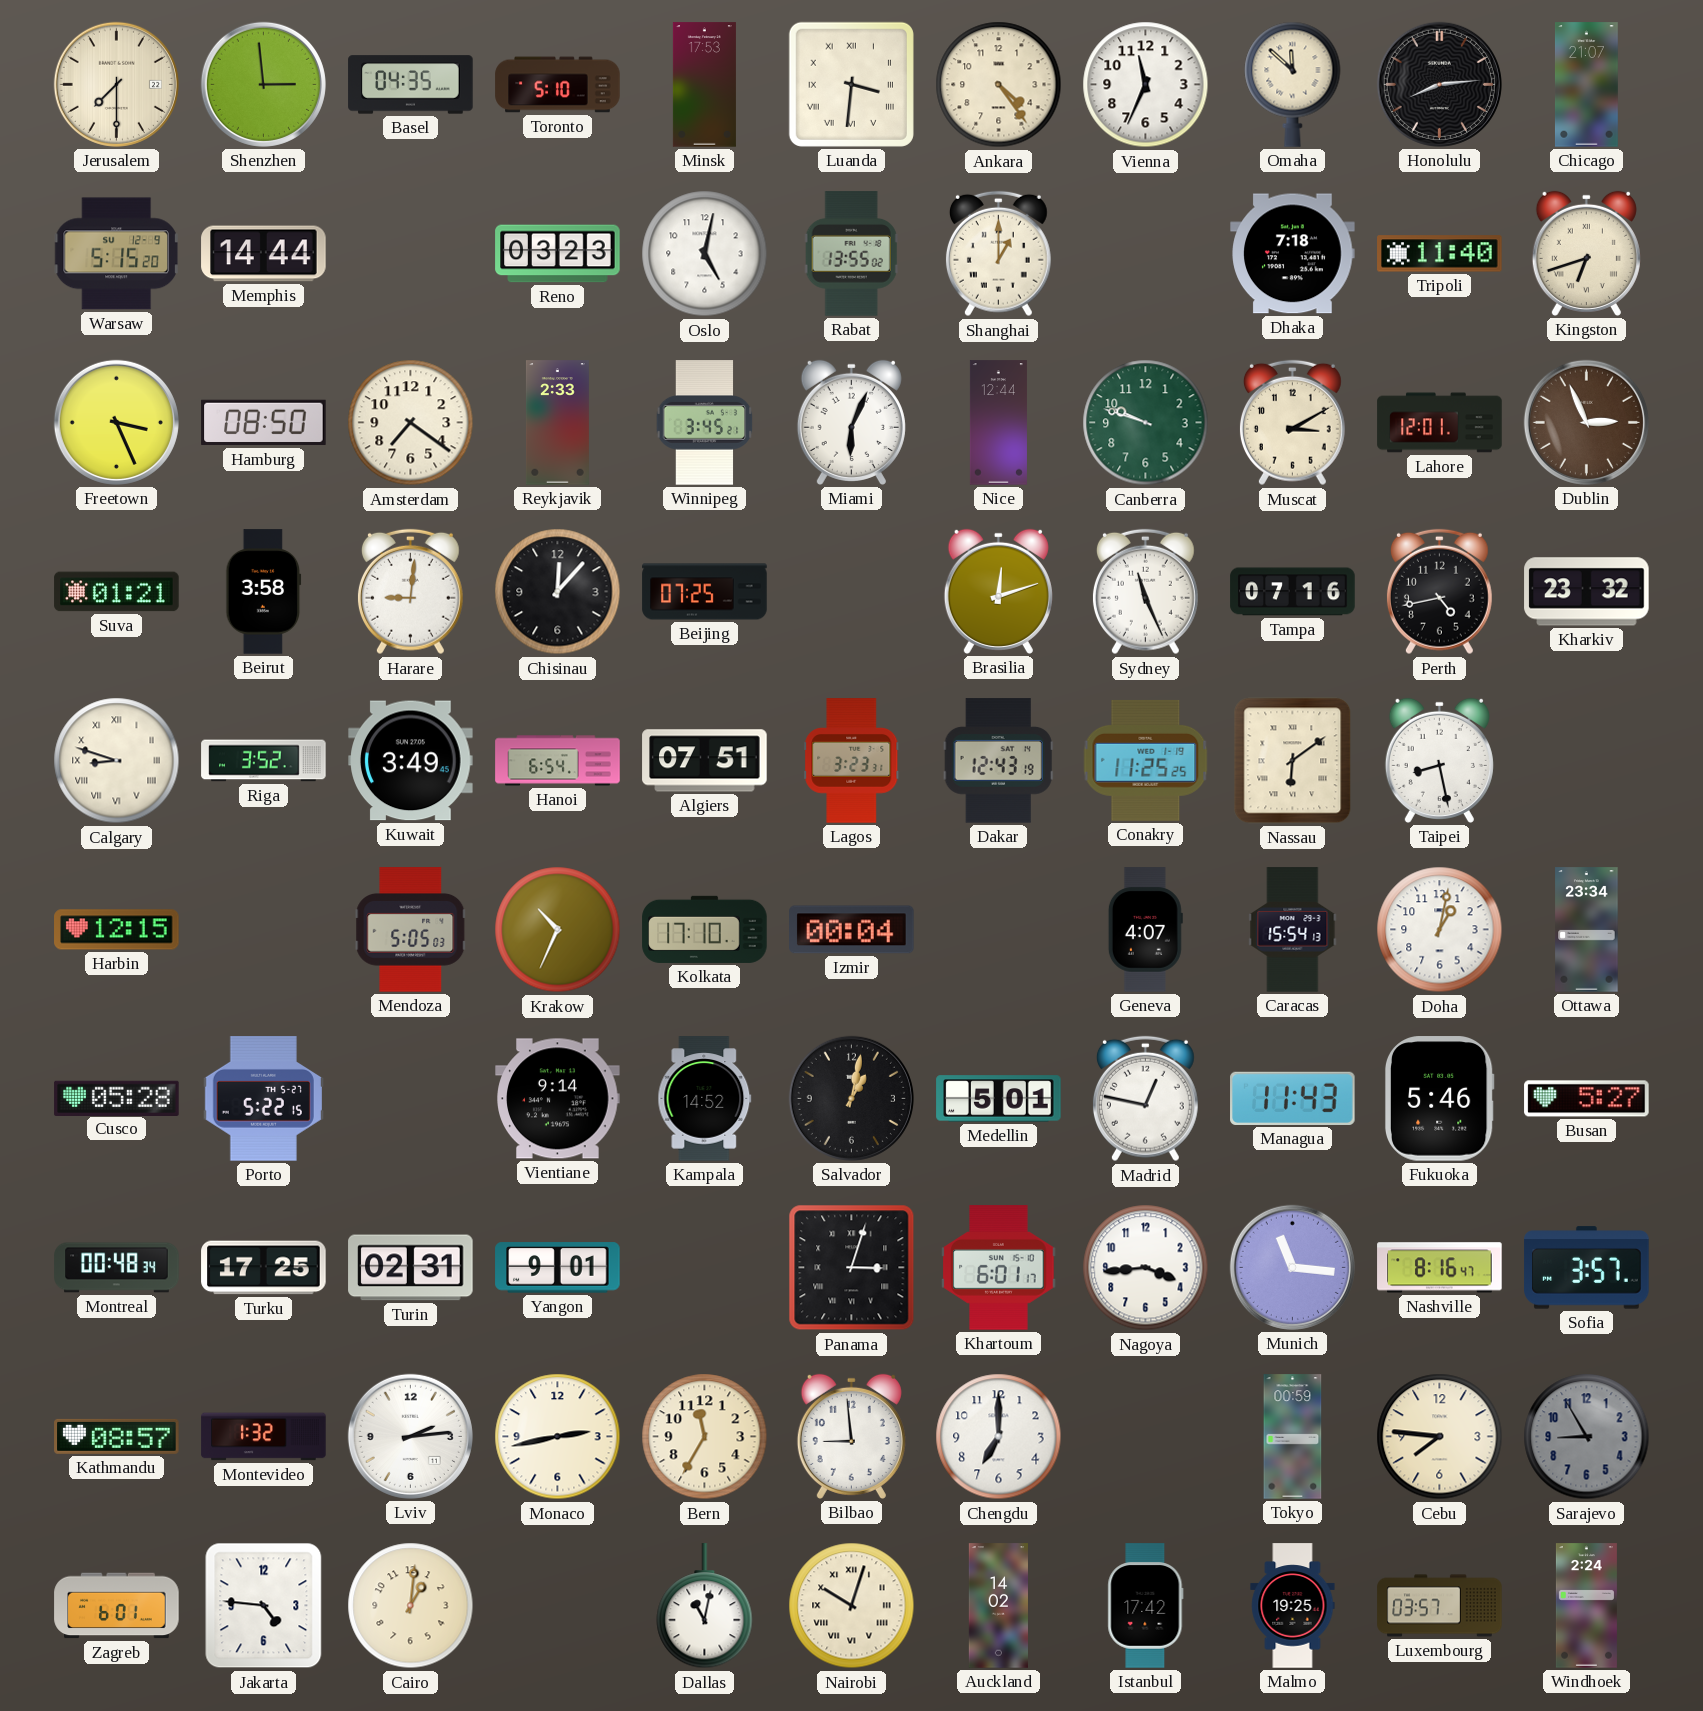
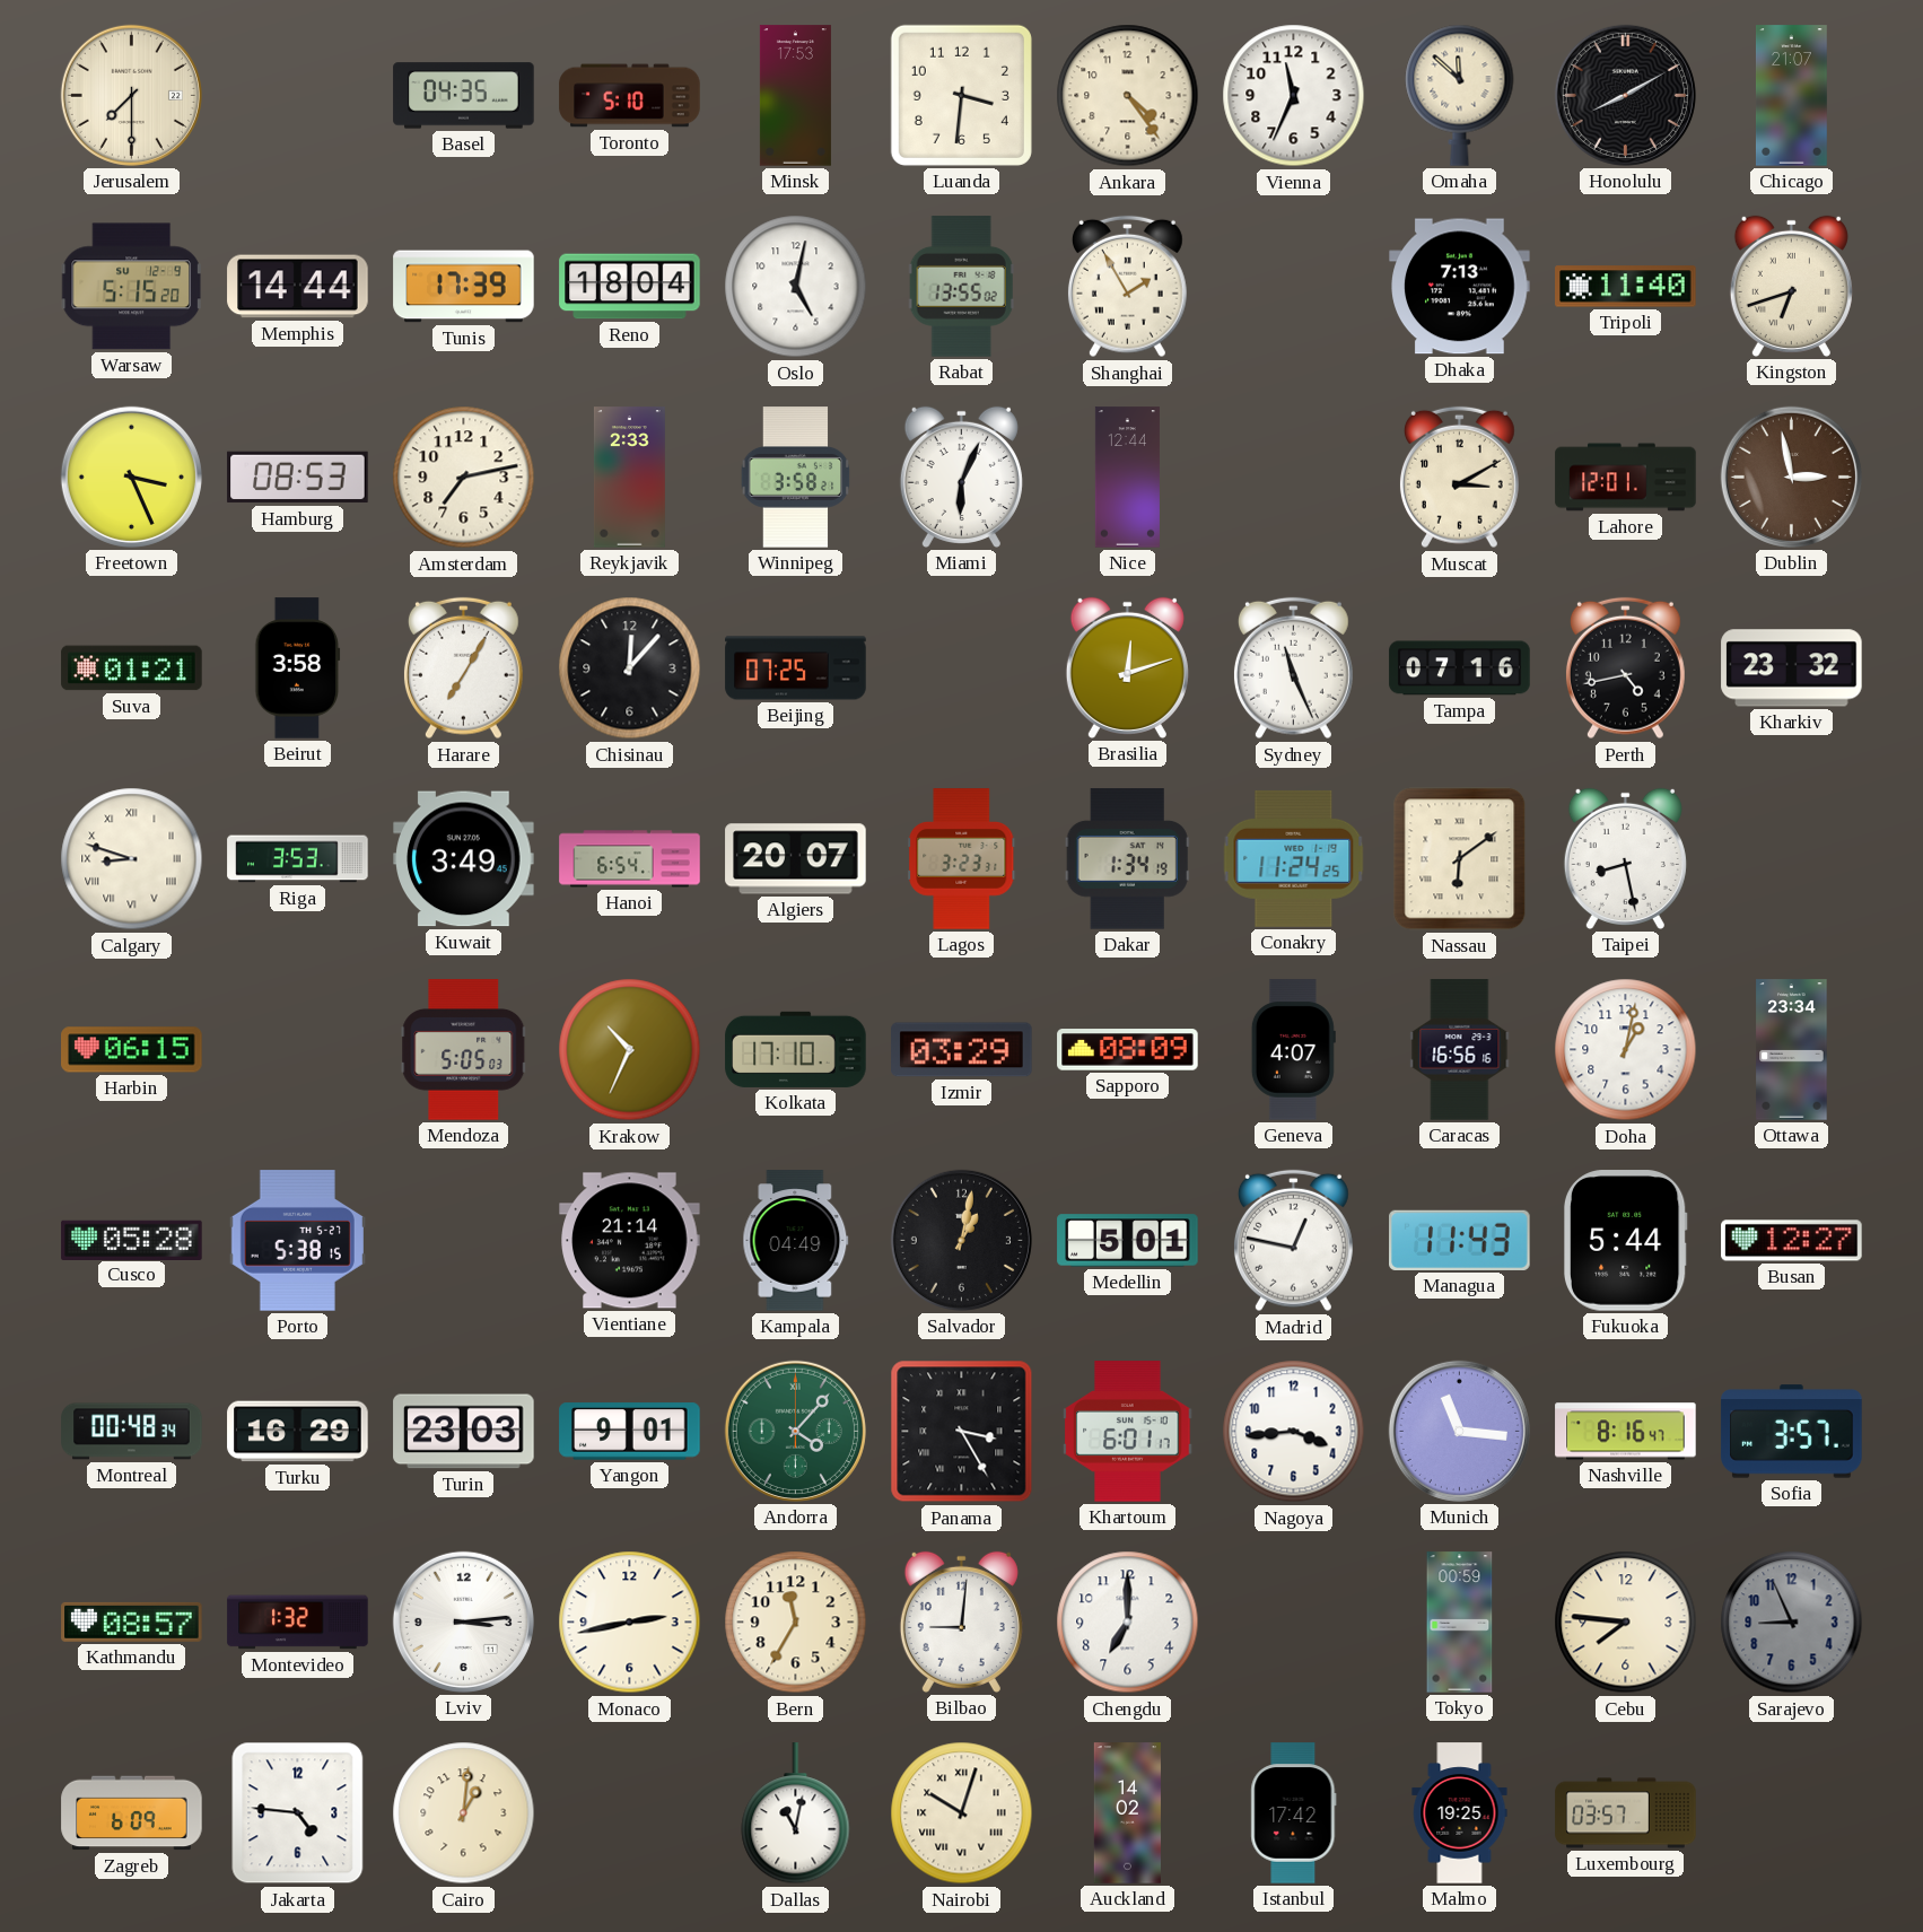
Shenzhen: 2:59 -> none
Luanda numerals: Roman -> Arabic
Honolulu: 8:14 -> 8:10
Tunis: none -> 17:39
Reno: 03:23 -> 18:04
Shanghai: 1:00 -> 1:55
Dhaka: 7:18 -> 7:13
Hamburg: 08:50 -> 08:53
Amsterdam: 7:21 -> 7:13
Winnipeg: 3:45 -> 3:58
Canberra: 9:48 -> none
Dublin: 2:56 -> 2:58
Harare: 9:01 -> 7:05
Riga: 3:52 -> 3:53
Algiers: 07:51 -> 20:07
Dakar: 12:43 -> 1:34
Conakry: 11:25 -> 11:24
Harbin: 12:15 -> 06:15
Izmir: 00:04 -> 03:29
Sapporo: none -> 08:09
Caracas: 15:54 -> 16:56
Porto: 5:22 -> 5:38
Vientiane: 9:14 -> 21:14
Kampala: 14:52 -> 04:49
Fukuoka: 5:46 -> 5:44
Busan: 5:27 -> 12:27
Turku: 17:25 -> 16:29
Turin: 02:31 -> 23:03
Andorra: none -> 4:07
Panama: 3:03 -> 3:25
Lviv: 2:14 -> 3:14
Bilbao: 8:59 -> 9:01
Sarajevo: 8:55 -> 8:56
Zagreb: 6:01 -> 6:09
Windhoek: 2:24 -> none
